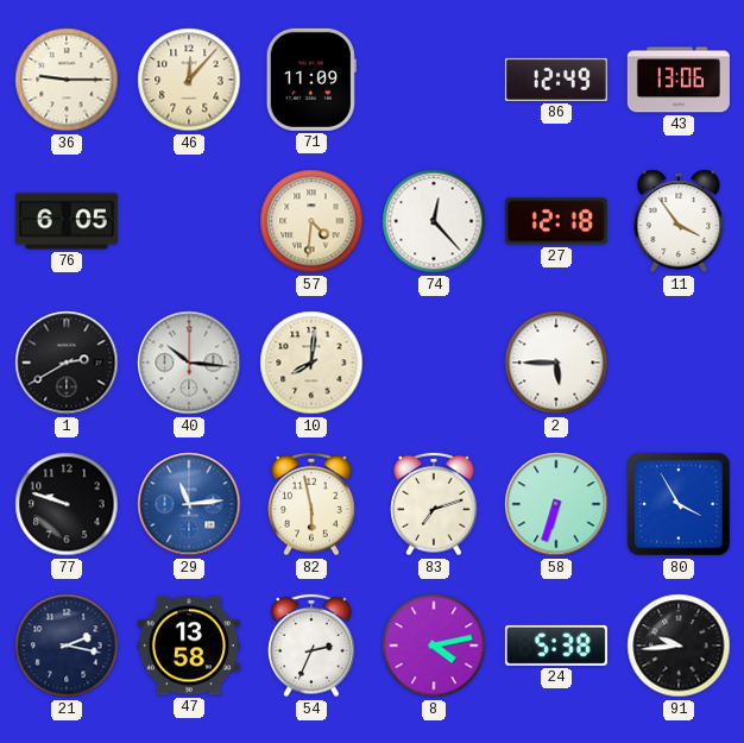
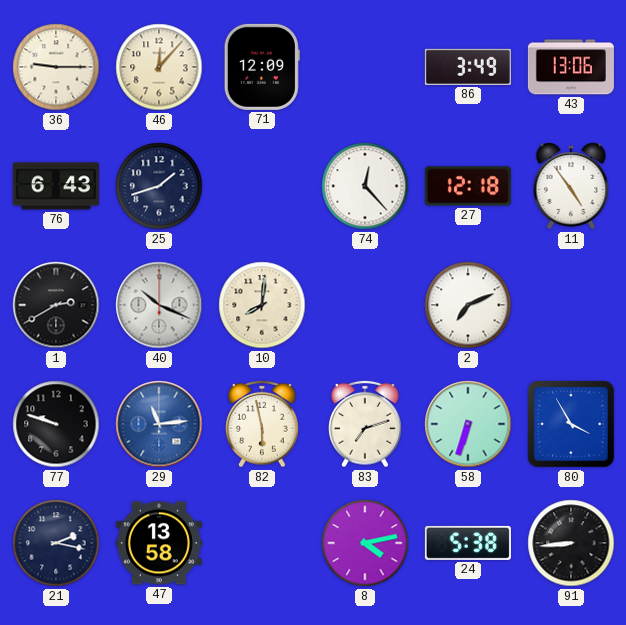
71: 11:09 -> 12:09
86: 12:49 -> 3:49
76: 6:05 -> 6:43
25: none -> 1:42
57: 4:31 -> none
11: 3:54 -> 4:54
40: 10:16 -> 10:19
2: 5:45 -> 7:11
54: 2:34 -> none
91: 9:44 -> 8:44
